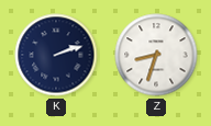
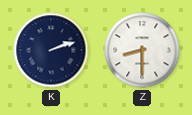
Z: 8:33 -> 8:30
